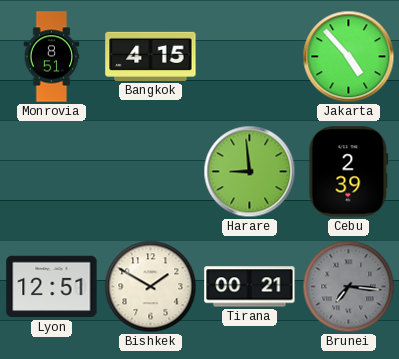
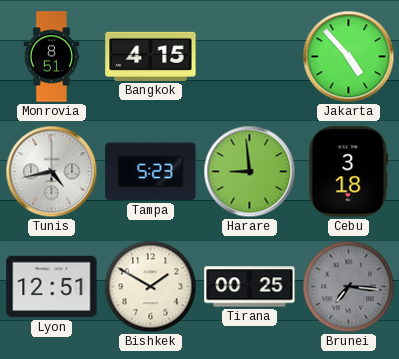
Tunis: none -> 4:43
Tampa: none -> 5:23
Cebu: 2:39 -> 3:18
Tirana: 00:21 -> 00:25
